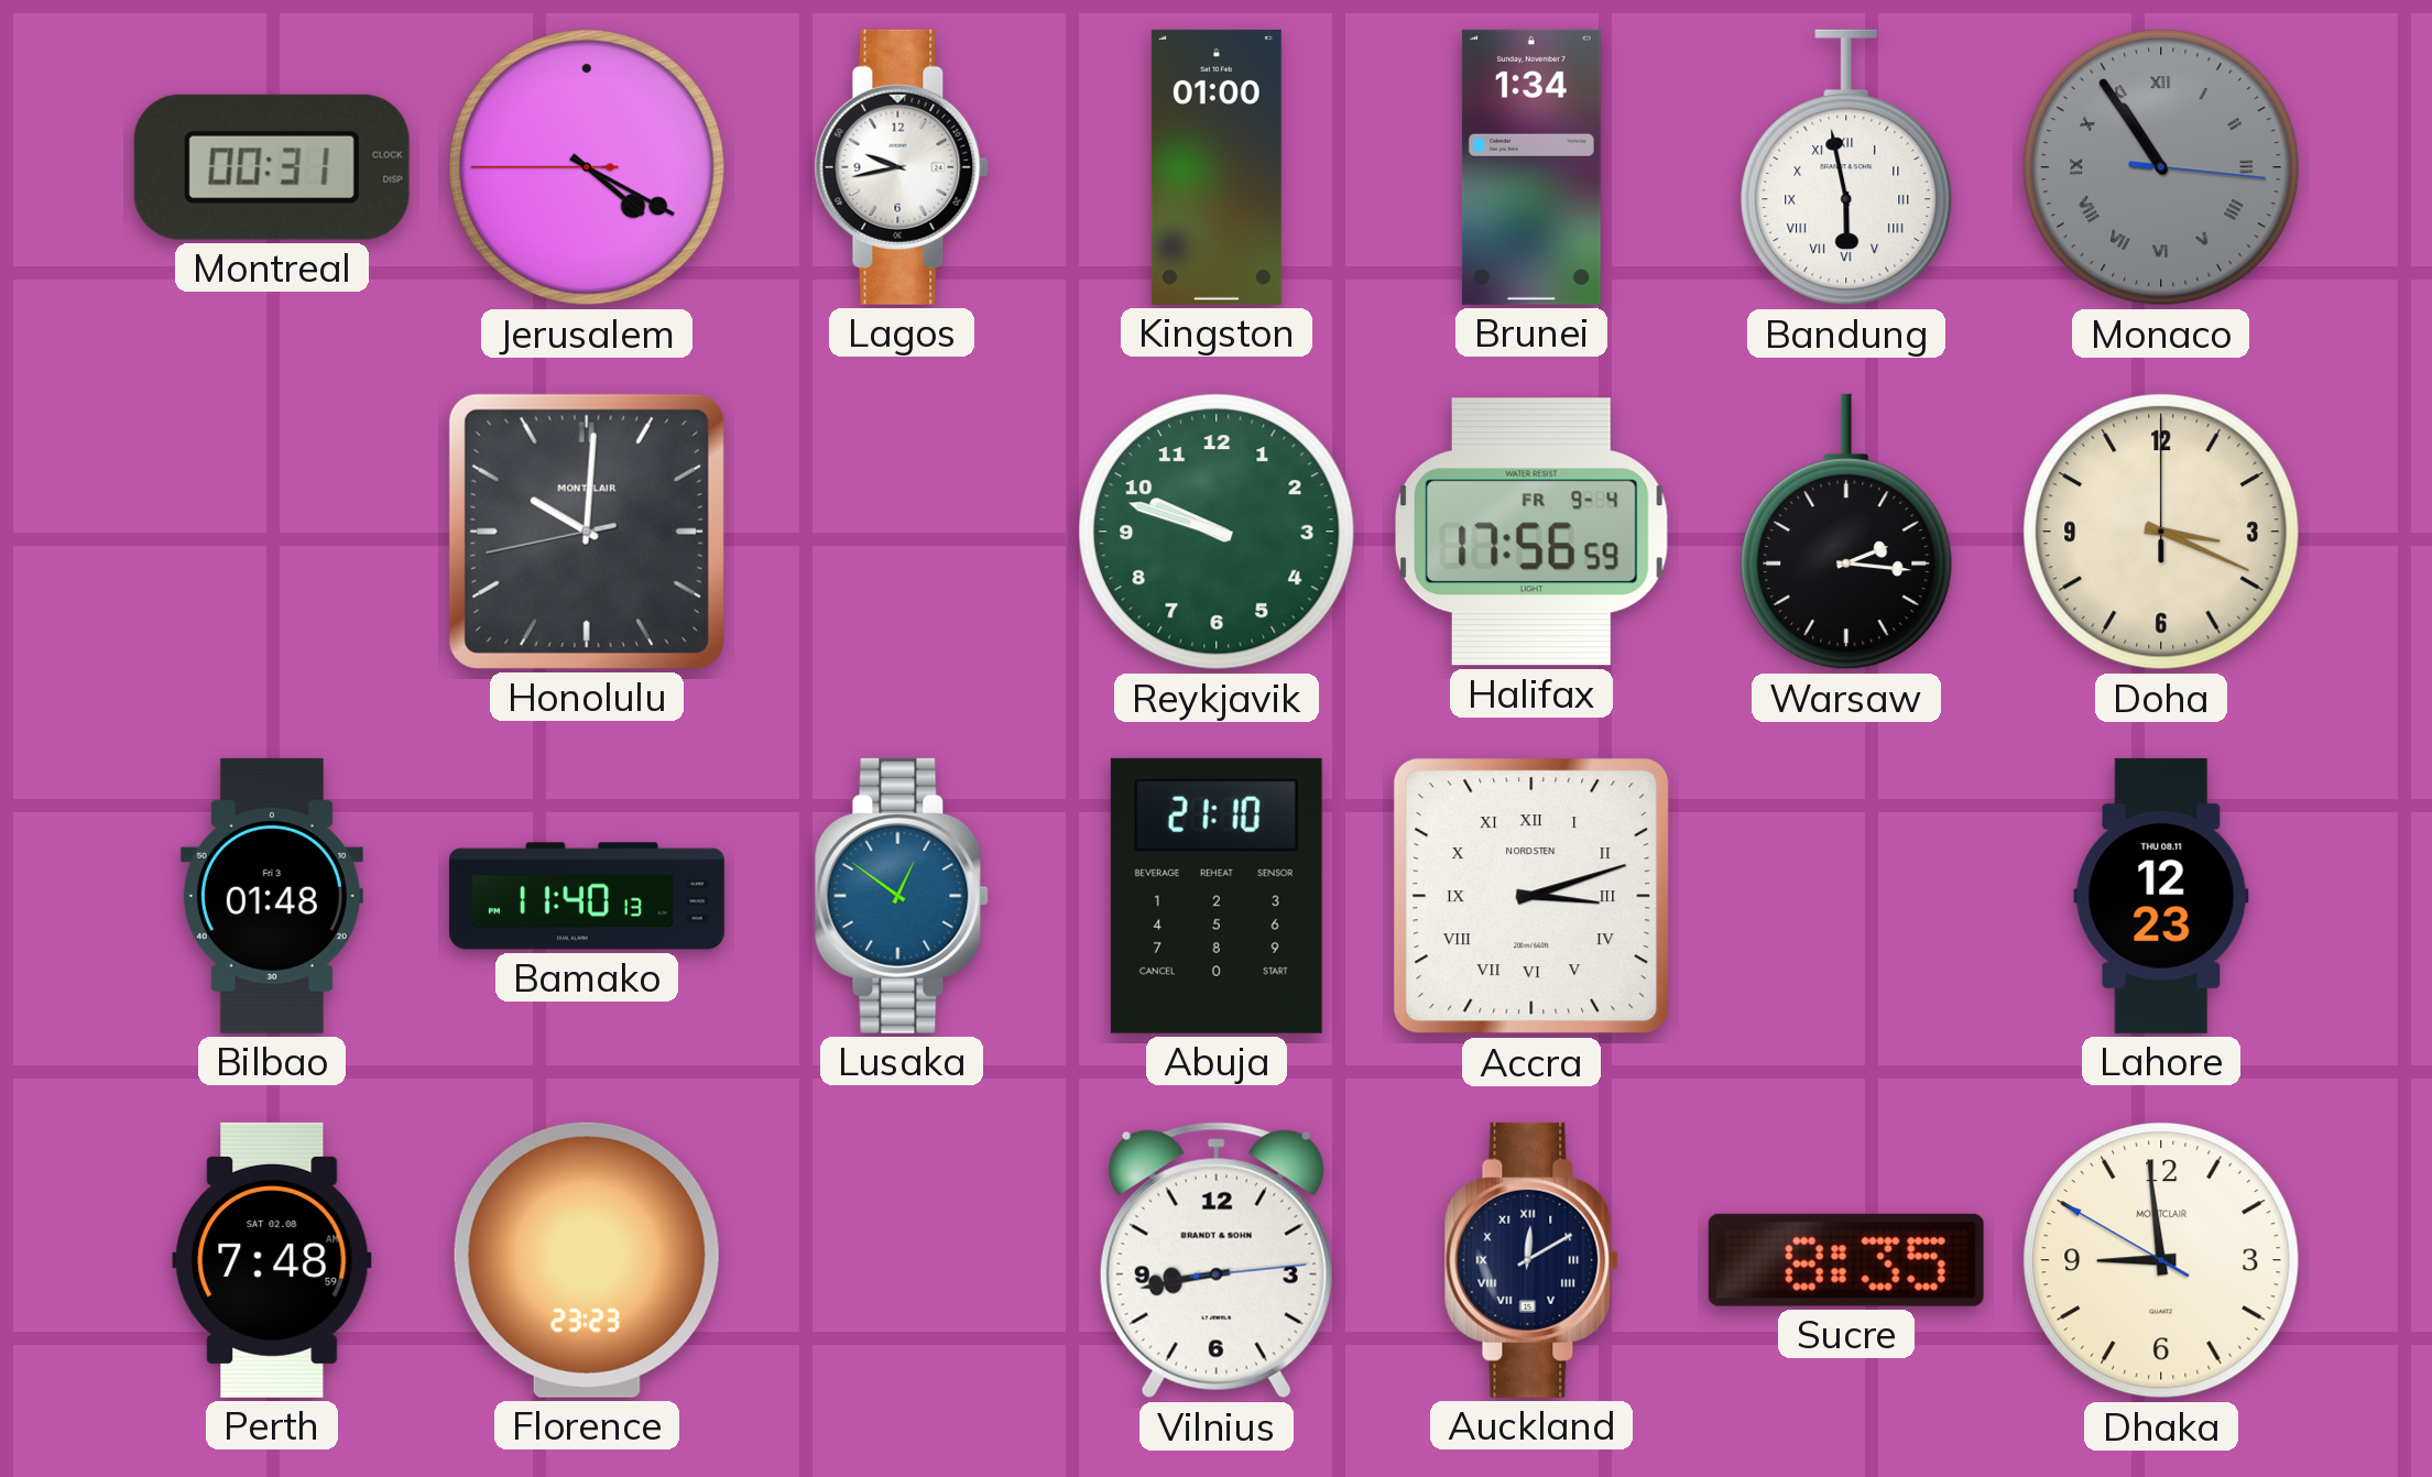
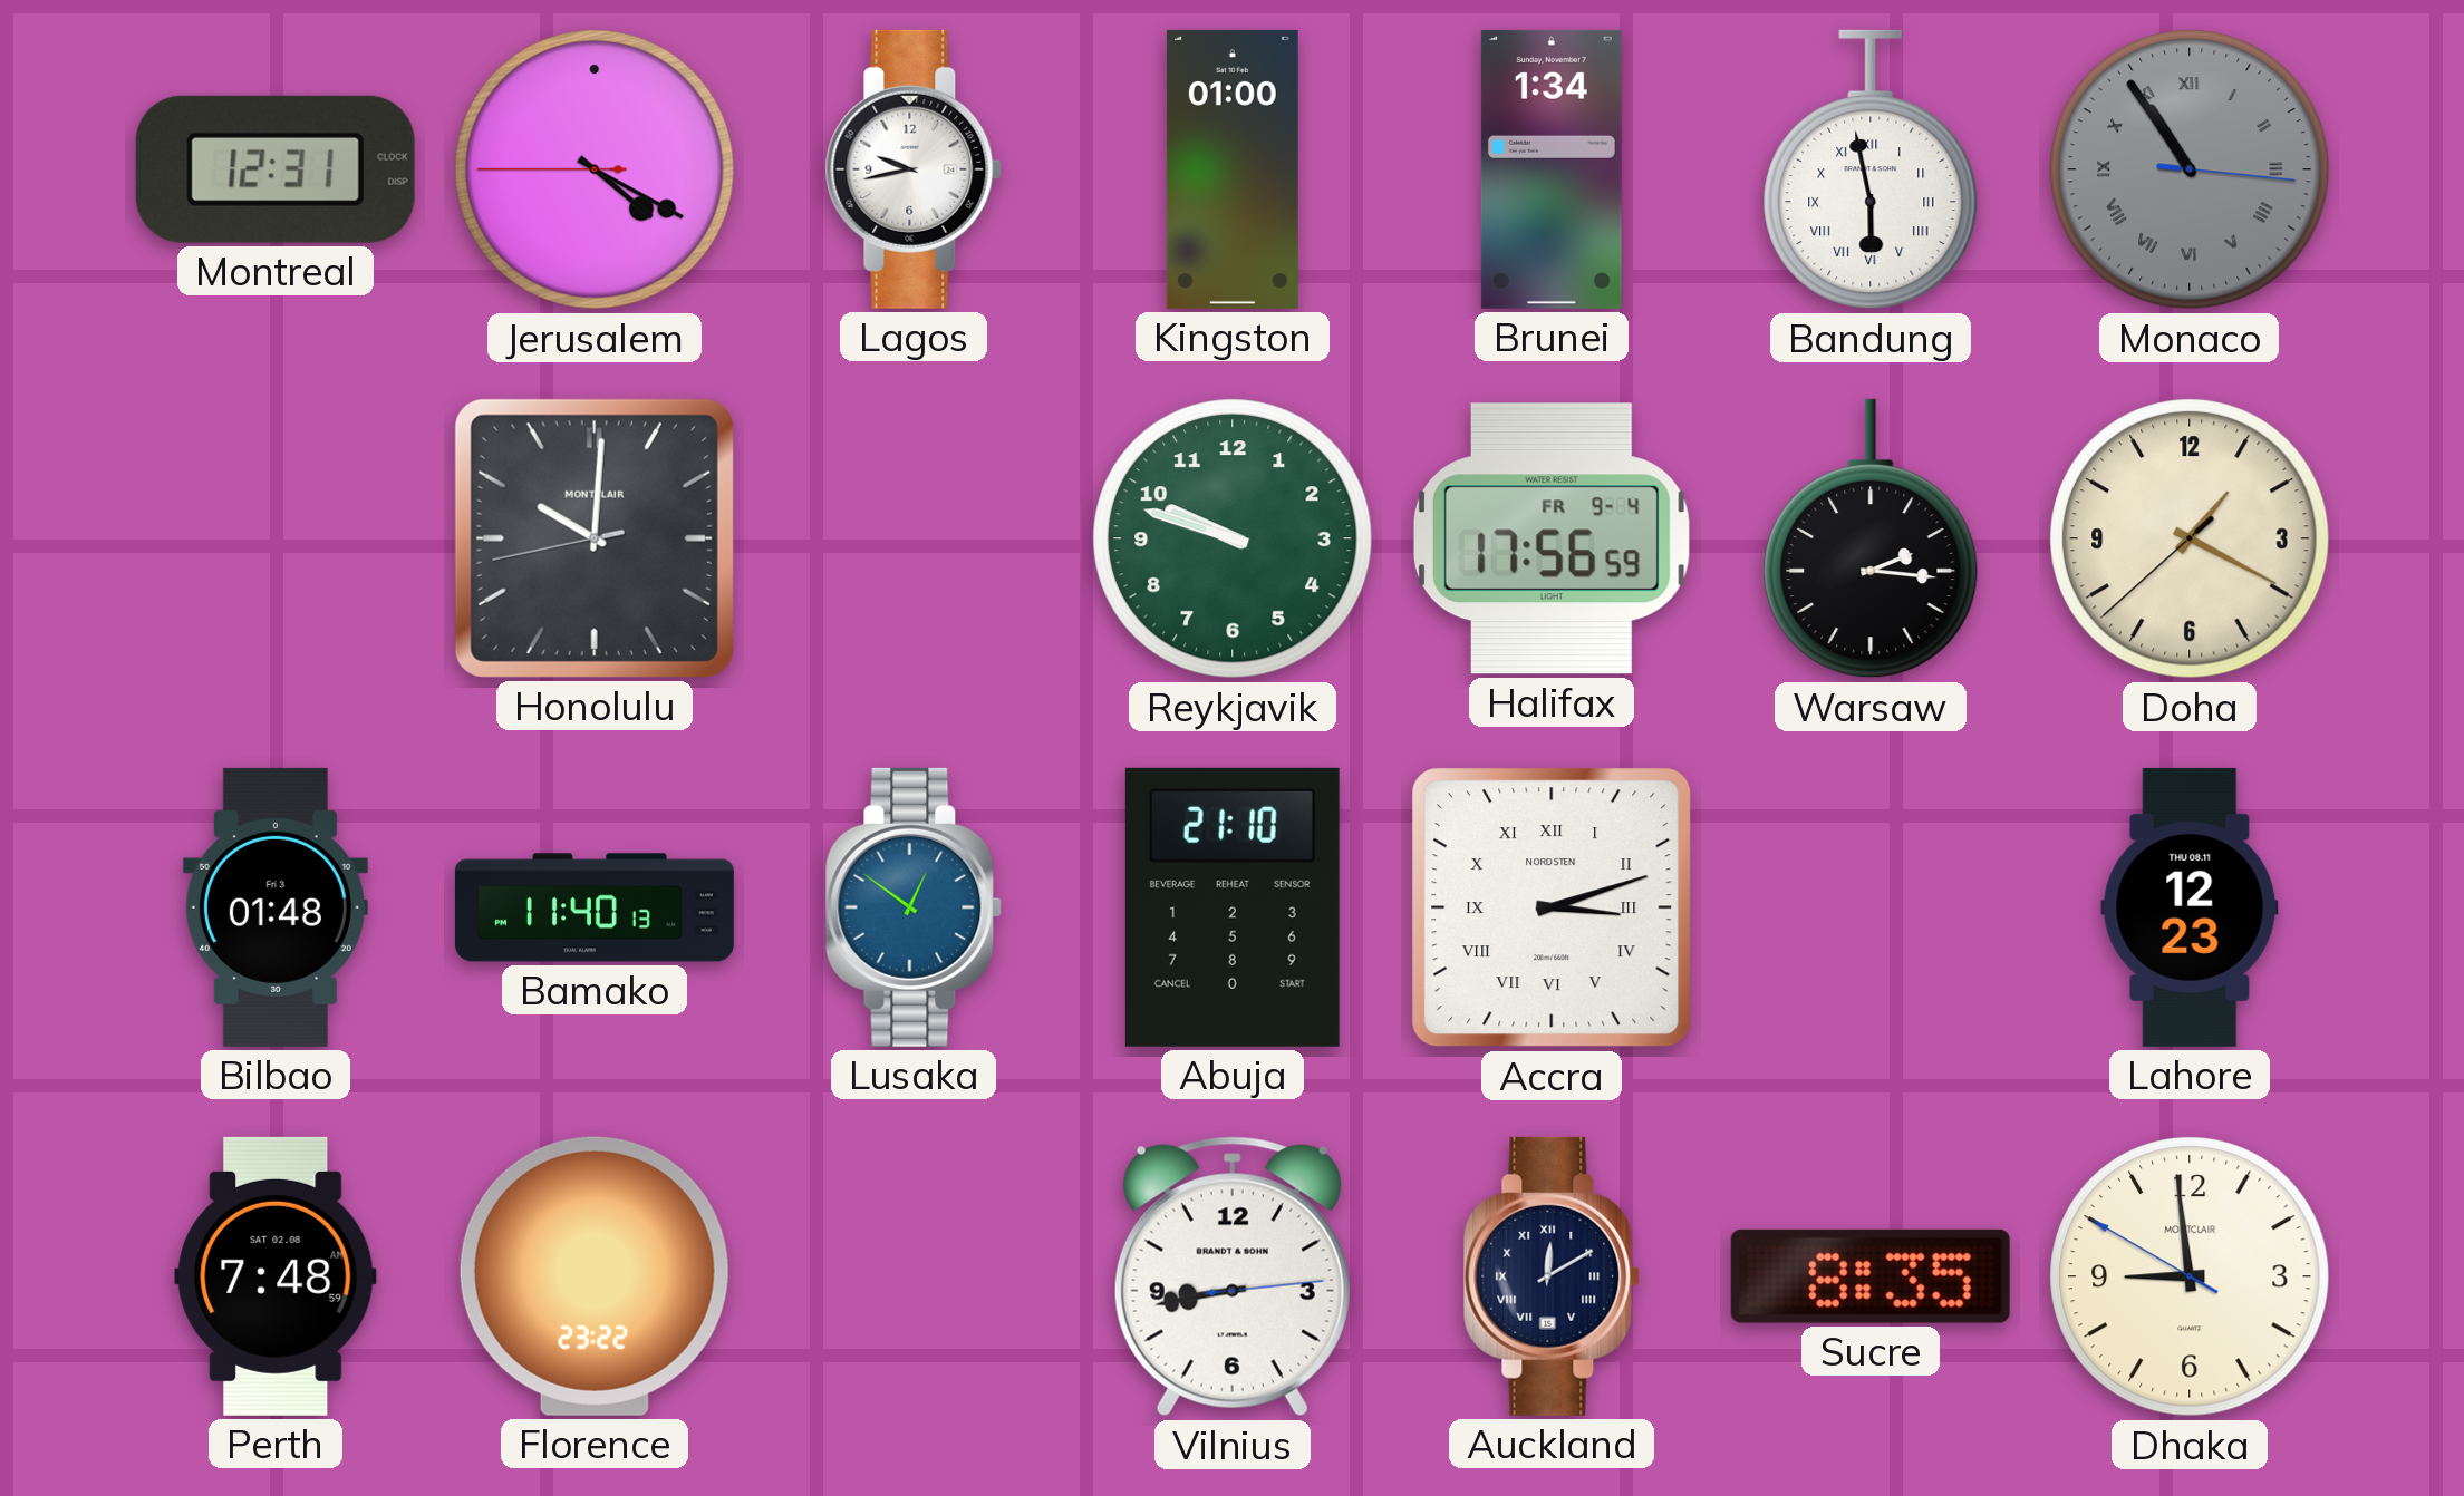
Montreal: 00:31 -> 12:31
Doha: 3:19 -> 1:19
Florence: 23:23 -> 23:22
